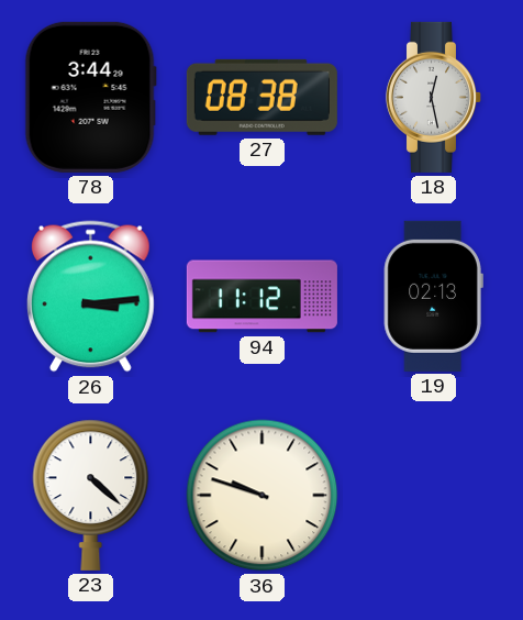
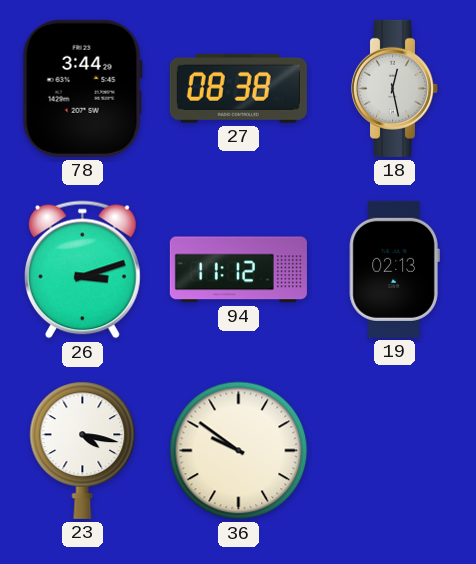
26: 3:14 -> 3:12
23: 4:22 -> 4:17
36: 9:48 -> 9:51
